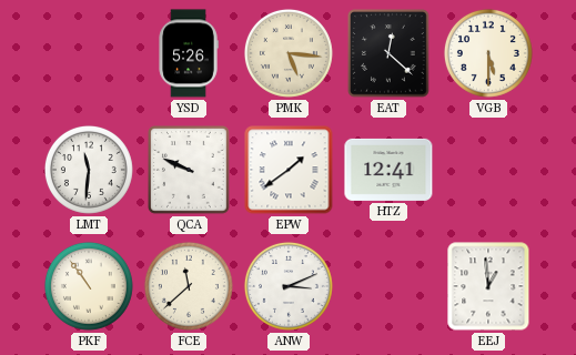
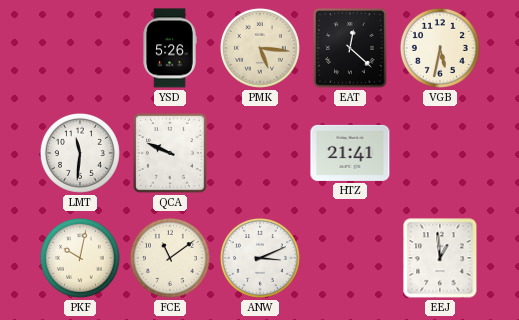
VGB: 5:30 -> 5:32
EPW: 1:39 -> none
HTZ: 12:41 -> 21:41
PKF: 10:54 -> 10:02
FCE: 11:38 -> 11:09
